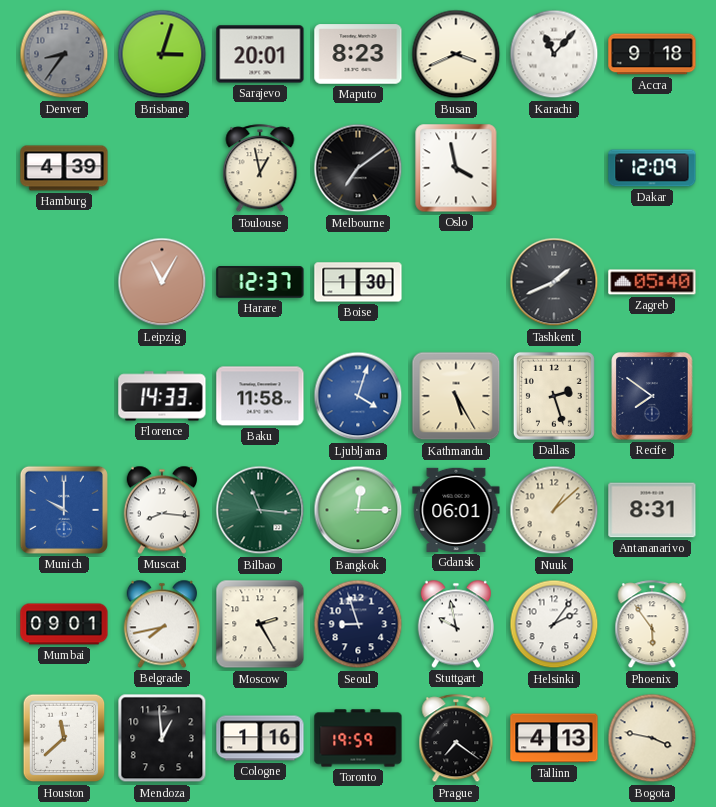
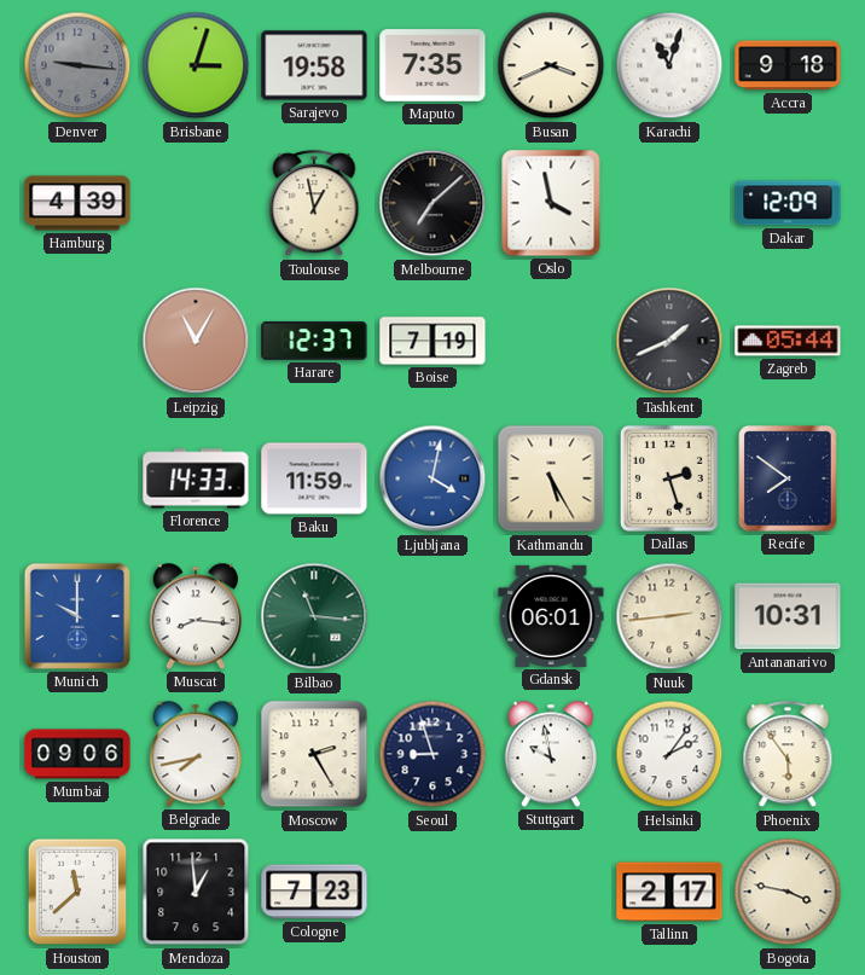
Denver: 8:36 -> 9:16
Sarajevo: 20:01 -> 19:58
Maputo: 8:23 -> 7:35
Karachi: 11:07 -> 11:03
Melbourne: 7:09 -> 7:08
Boise: 1:30 -> 7:19
Zagreb: 05:40 -> 05:44
Baku: 11:58 -> 11:59
Ljubljana: 4:03 -> 4:02
Bangkok: 12:15 -> none
Nuuk: 1:08 -> 2:44
Antananarivo: 8:31 -> 10:31
Mumbai: 09:01 -> 09:06
Cologne: 1:16 -> 7:23
Toronto: 19:59 -> none
Prague: 7:21 -> none
Tallinn: 4:13 -> 2:17
